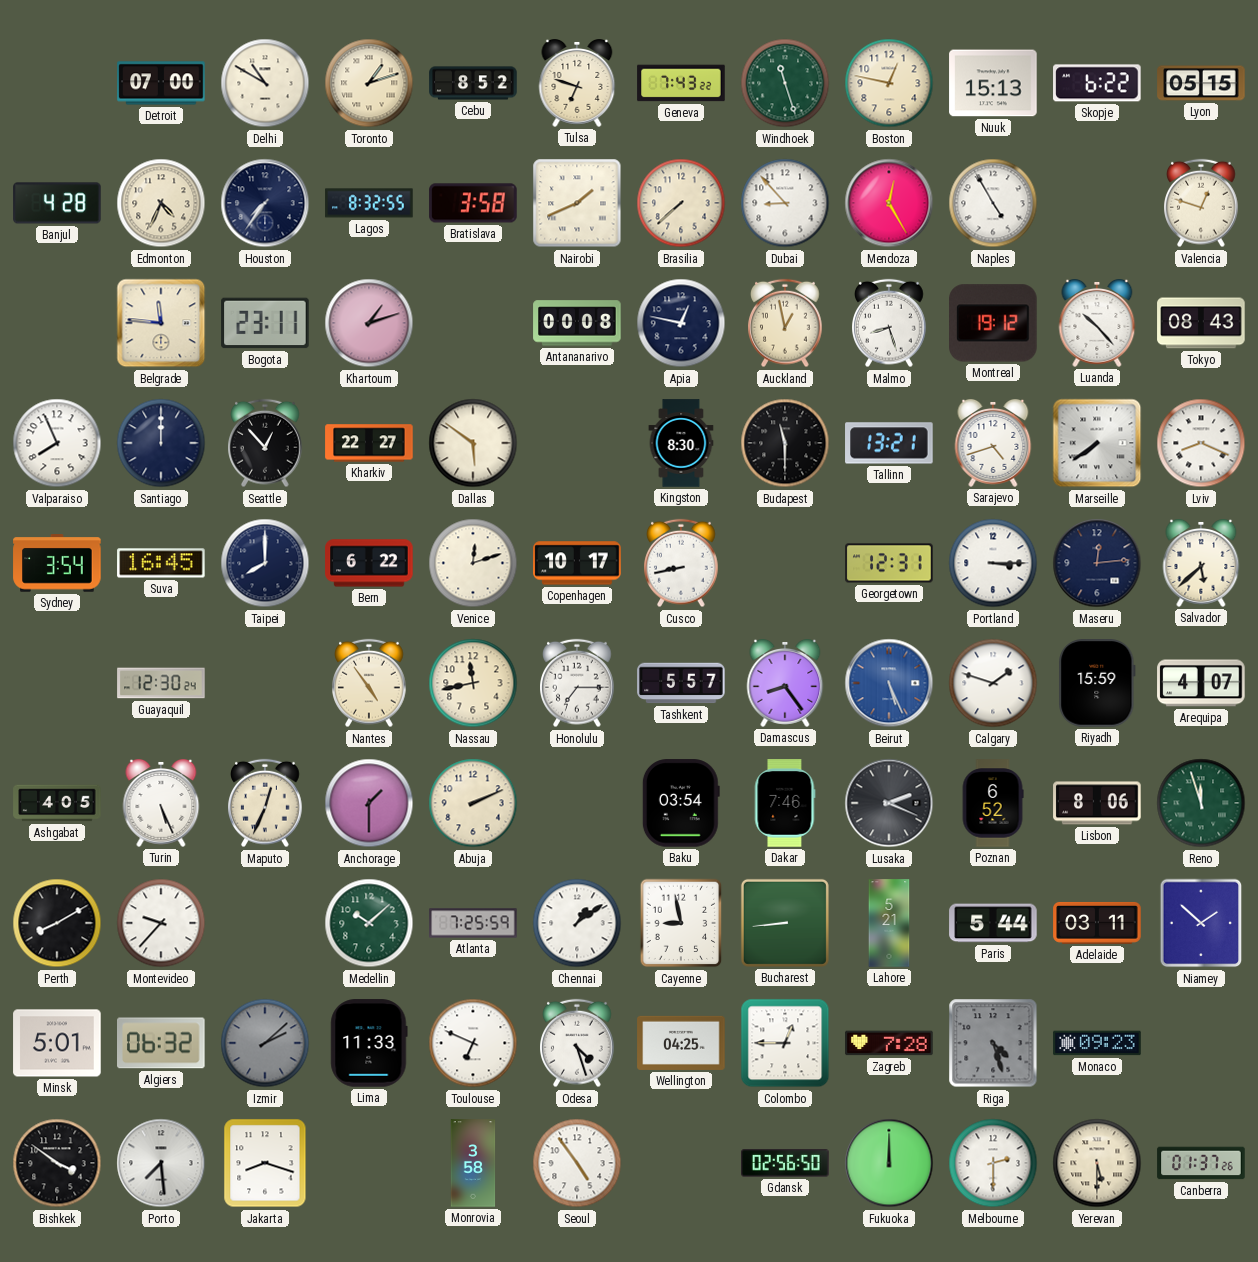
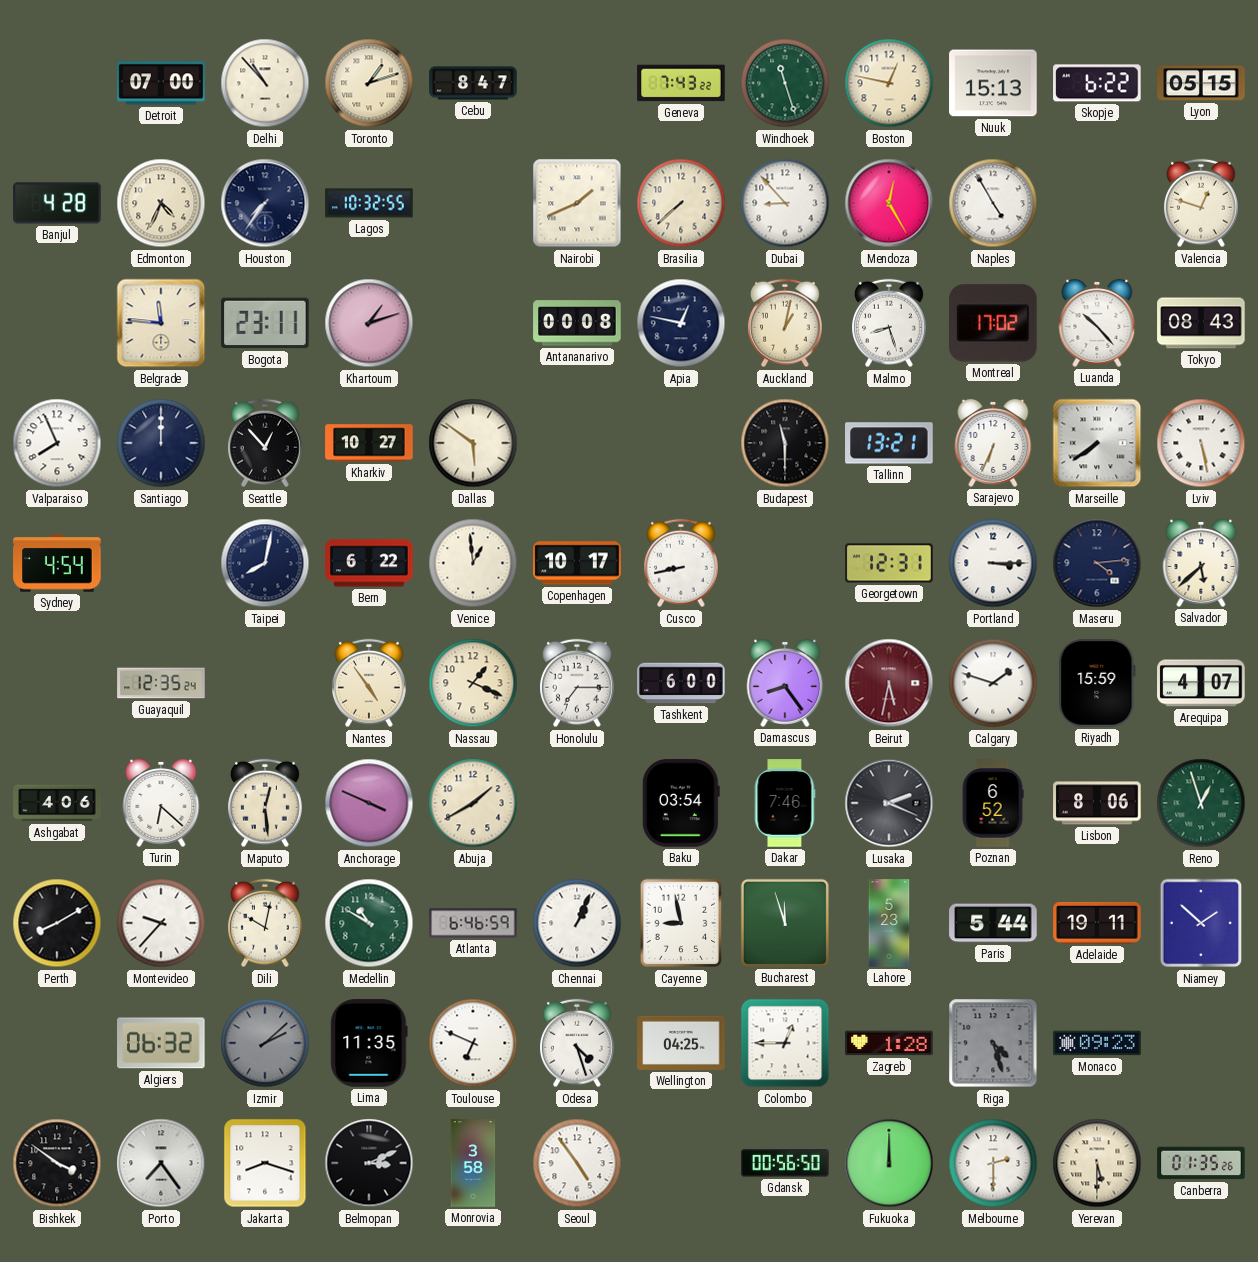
Delhi: 10:50 -> 10:53
Cebu: 8:52 -> 8:47
Tulsa: 6:48 -> none
Lagos: 8:32 -> 10:32
Bratislava: 3:58 -> none
Auckland: 12:58 -> 1:02
Montreal: 19:12 -> 17:02
Kharkiv: 22:27 -> 10:27
Kingston: 8:30 -> none
Sarajevo: 4:42 -> 6:34
Lviv: 8:19 -> 5:28
Sydney: 3:54 -> 4:54
Suva: 16:45 -> none
Taipei: 8:00 -> 8:02
Venice: 12:12 -> 12:59
Maseru: 12:14 -> 4:14
Guayaquil: 12:30 -> 12:35
Nassau: 11:43 -> 1:19
Tashkent: 5:57 -> 6:00
Beirut: 5:26 -> 5:32
Beirut dial: blue -> burgundy
Ashgabat: 4:05 -> 4:06
Turin: 5:26 -> 6:22
Maputo: 12:34 -> 12:29
Anchorage: 1:30 -> 3:49
Abuja: 2:11 -> 1:40
Reno: 11:57 -> 12:57
Dili: none -> 10:02
Medellin: 10:08 -> 10:50
Atlanta: 7:25 -> 6:46
Chennai: 1:09 -> 1:04
Bucharest: 8:44 -> 11:57
Lahore: 5:21 -> 5:23
Adelaide: 03:11 -> 19:11
Minsk: 5:01 -> none
Lima: 11:33 -> 11:35
Zagreb: 7:28 -> 1:28
Porto: 7:29 -> 7:24
Belmopan: none -> 3:11
Gdansk: 02:56 -> 00:56
Canberra: 01:37 -> 01:35
